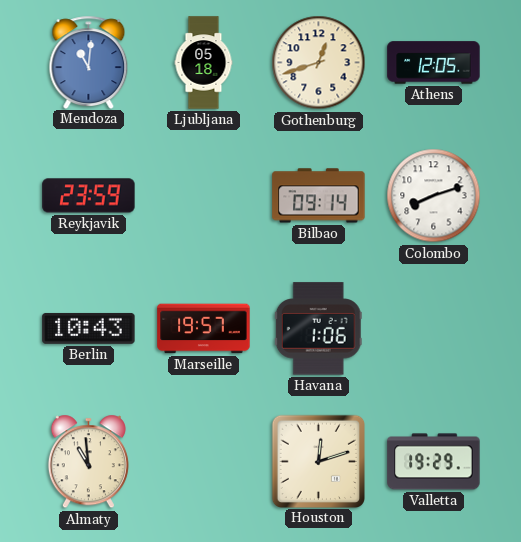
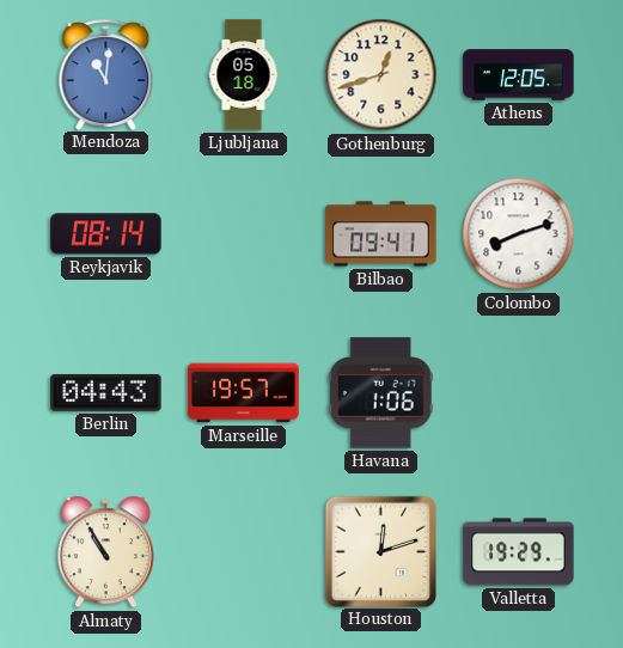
Reykjavik: 23:59 -> 08:14
Bilbao: 09:14 -> 09:41
Berlin: 10:43 -> 04:43
Almaty: 10:59 -> 10:55
